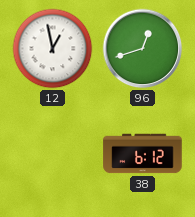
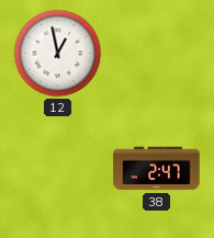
96: 12:42 -> none
38: 6:12 -> 2:47
